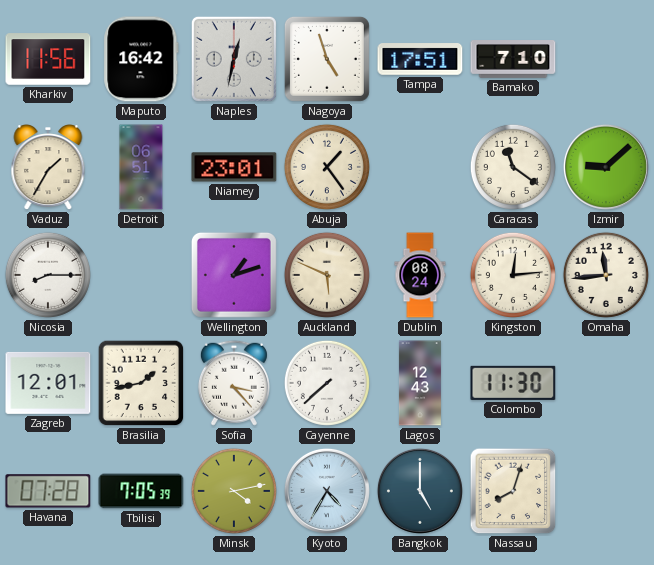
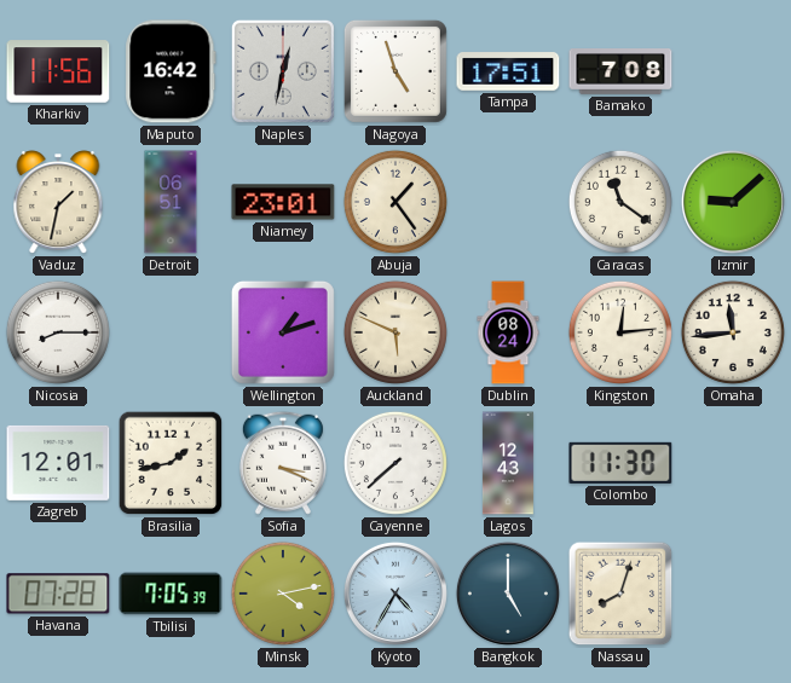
Bamako: 7:10 -> 7:08
Vaduz: 1:35 -> 1:32
Sofia: 3:23 -> 3:19
